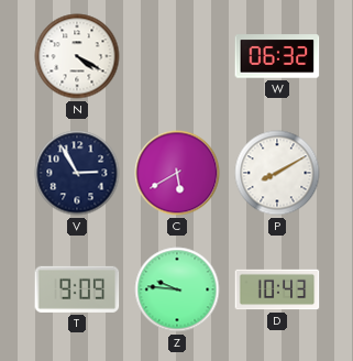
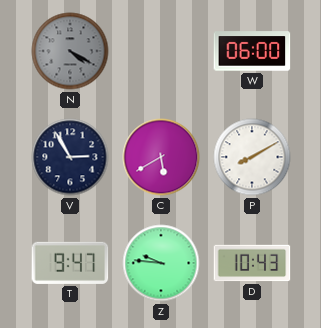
N dial: white -> grey
W: 06:32 -> 06:00
T: 9:09 -> 9:47
